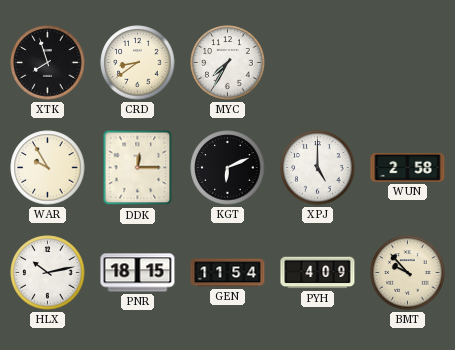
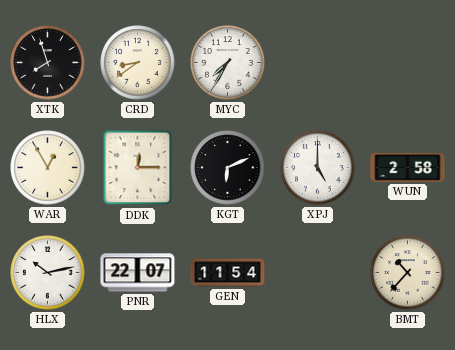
WAR: 9:55 -> 12:55
PNR: 18:15 -> 22:07
PYH: 4:09 -> none
BMT: 9:53 -> 10:37
